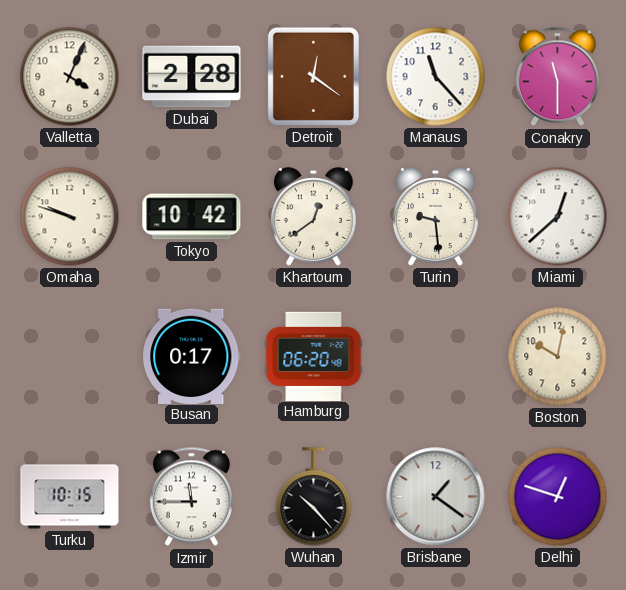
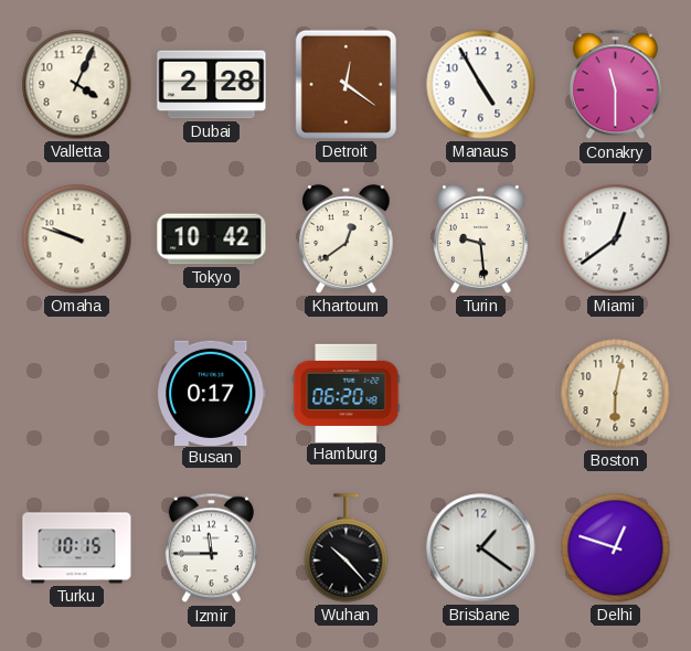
Manaus: 11:23 -> 4:55
Miami: 12:38 -> 12:39
Boston: 10:02 -> 6:02
